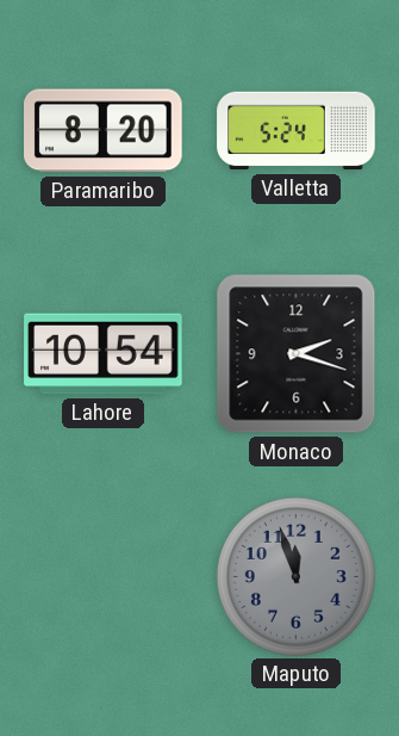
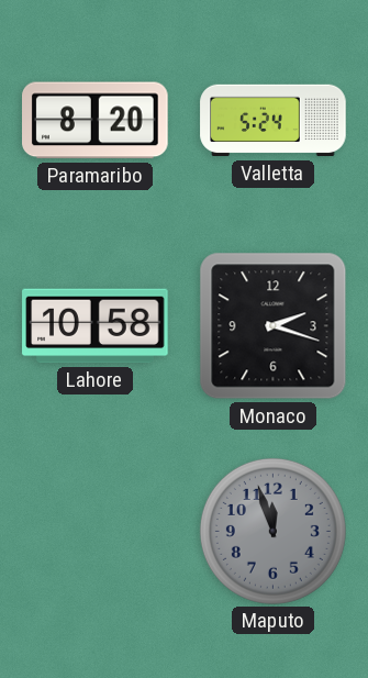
Lahore: 10:54 -> 10:58
